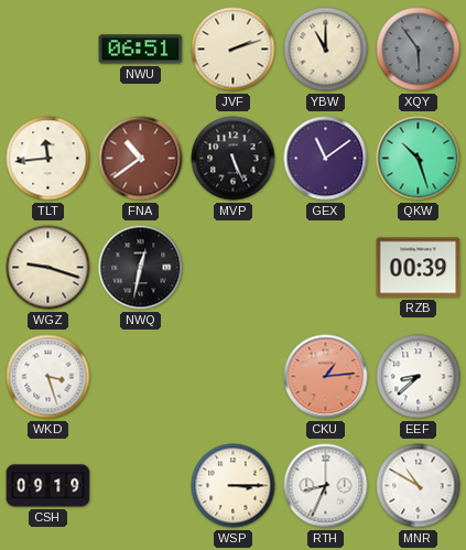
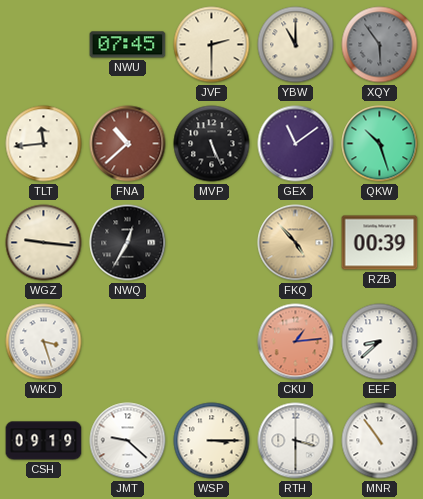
NWU: 06:51 -> 07:45
JVF: 2:12 -> 2:30
FNA: 10:39 -> 10:38
WGZ: 9:18 -> 9:16
NWQ: 12:32 -> 12:35
FKQ: none -> 4:53
JMT: none -> 9:22
RTH: 8:34 -> 3:30
MNR: 10:50 -> 10:54
